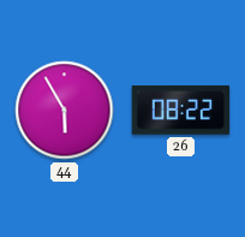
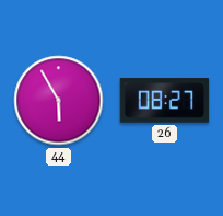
26: 08:22 -> 08:27
